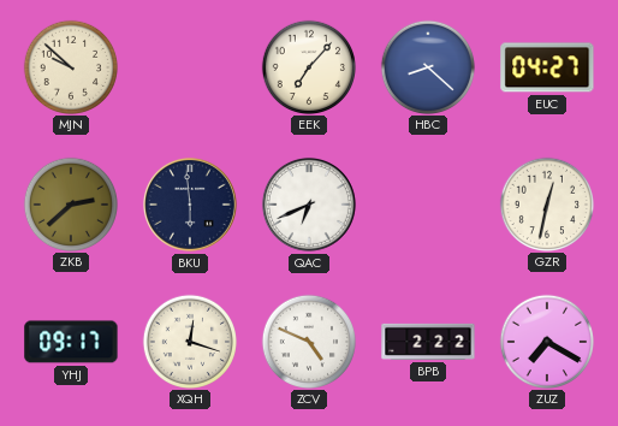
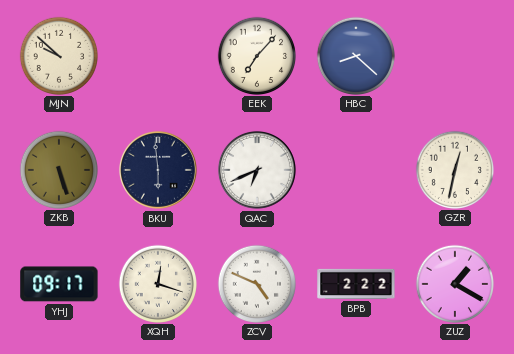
EUC: 04:27 -> none
ZKB: 2:38 -> 5:27
ZUZ: 7:20 -> 1:20
